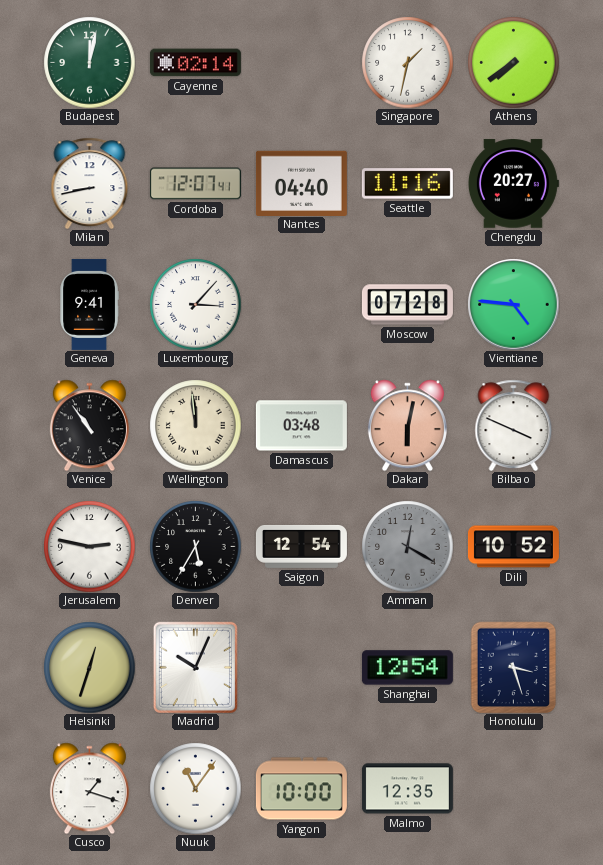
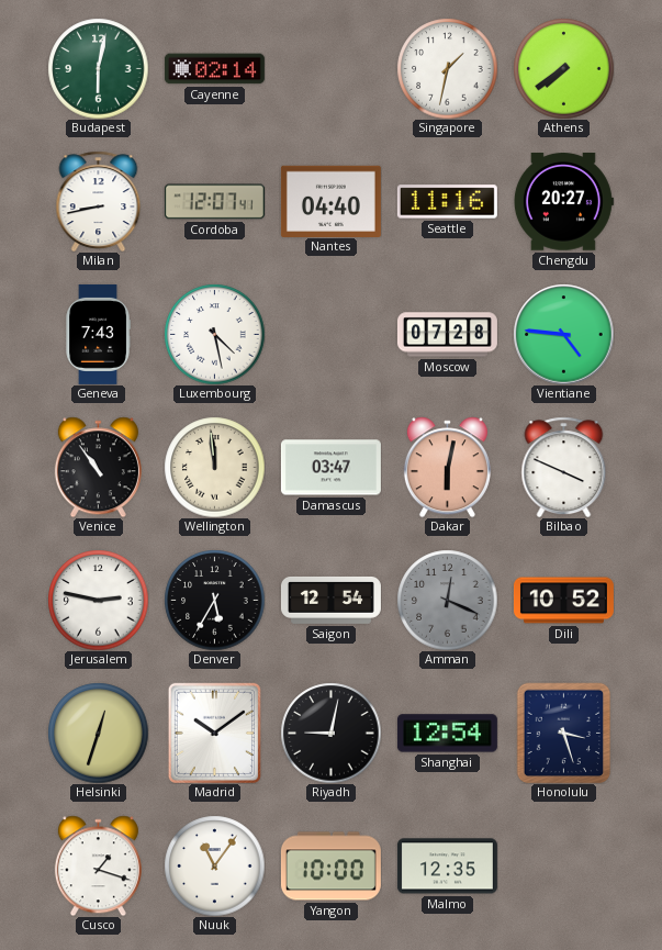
Budapest: 12:02 -> 6:02
Geneva: 9:41 -> 7:43
Luxembourg: 3:07 -> 4:28
Damascus: 03:48 -> 03:47
Amman: 12:20 -> 12:19
Madrid: 10:04 -> 10:09
Riyadh: none -> 9:02
